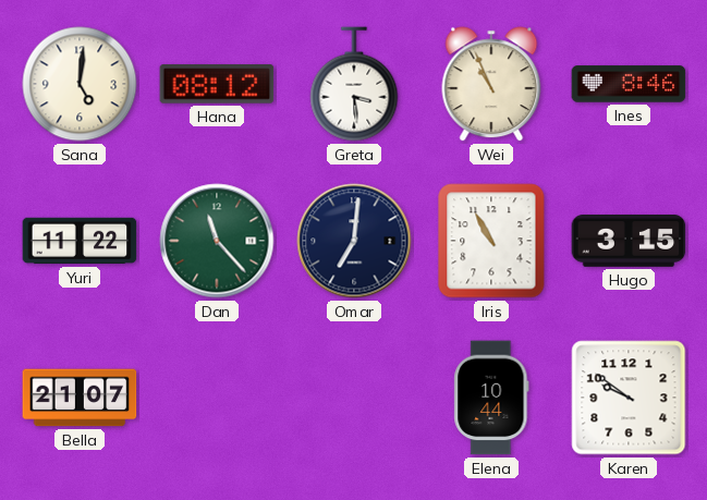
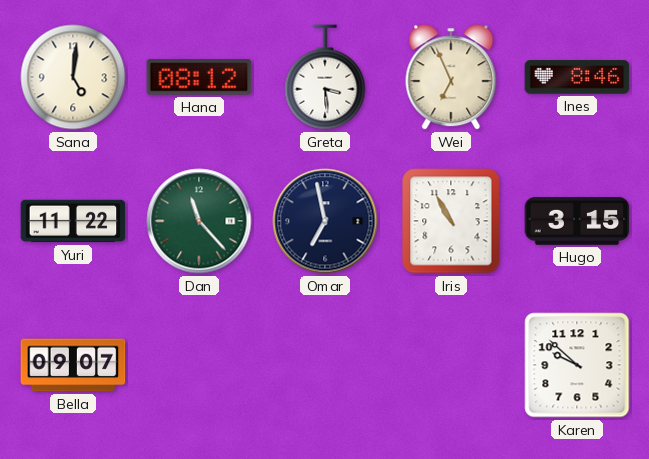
Wei: 10:56 -> 6:56
Omar: 7:01 -> 6:58
Bella: 21:07 -> 09:07
Elena: 10:44 -> none
Karen: 9:51 -> 9:52
